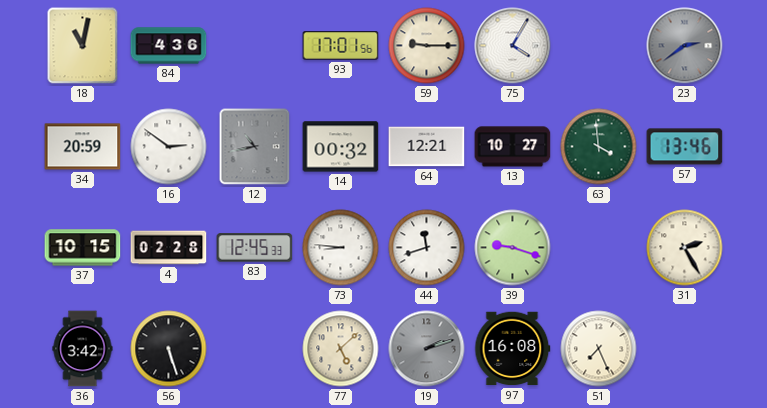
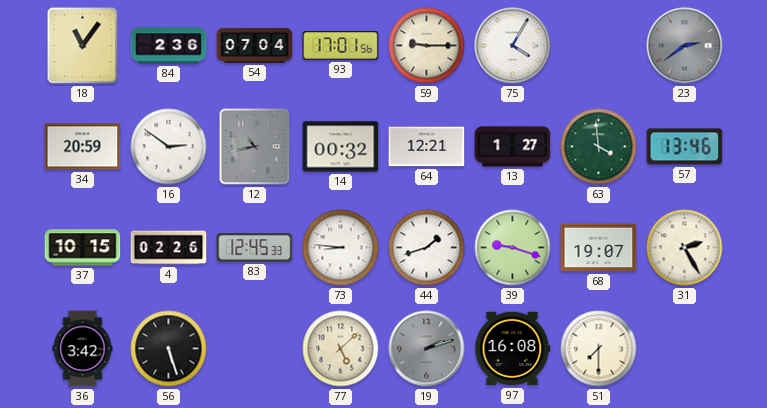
18: 11:02 -> 11:06
84: 4:36 -> 2:36
54: none -> 07:04
13: 10:27 -> 1:27
4: 02:28 -> 02:26
44: 11:42 -> 1:42
68: none -> 19:07
51: 7:26 -> 7:30
